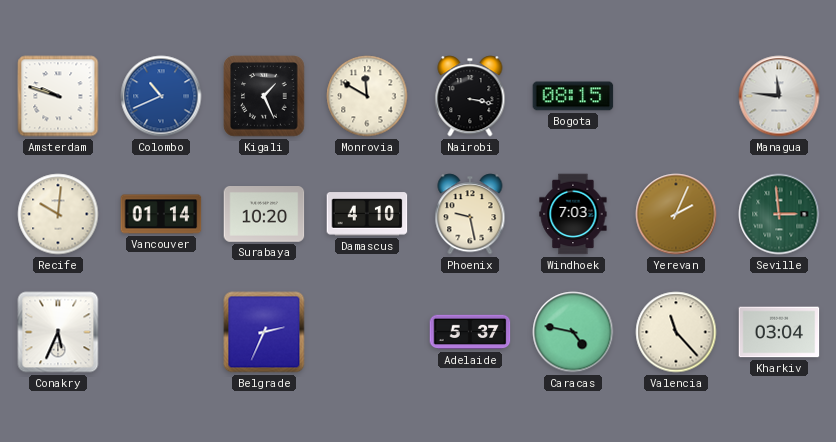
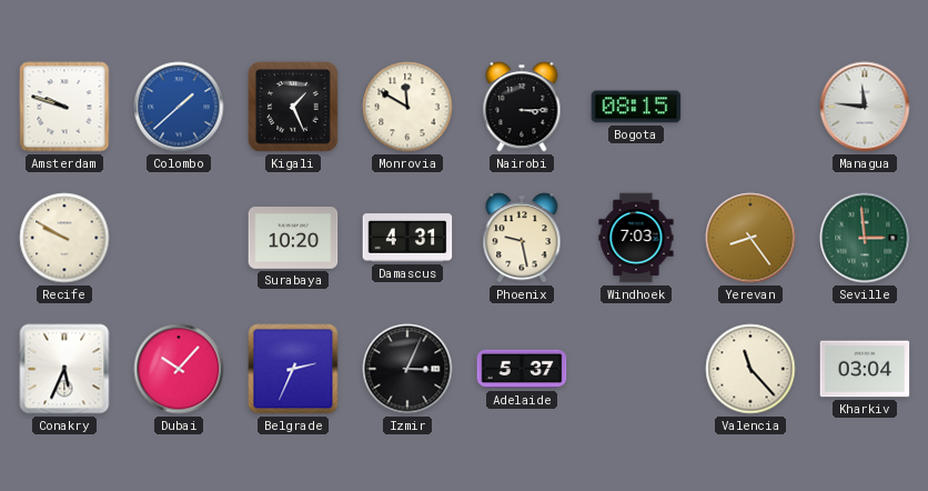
Colombo: 10:41 -> 1:38
Nairobi: 3:17 -> 3:15
Recife: 10:01 -> 9:50
Vancouver: 01:14 -> none
Damascus: 4:10 -> 4:31
Yerevan: 2:04 -> 8:24
Dubai: none -> 10:07
Izmir: none -> 3:04
Caracas: 4:47 -> none
